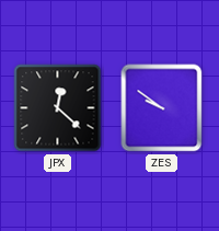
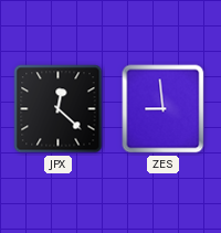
ZES: 9:51 -> 8:59
